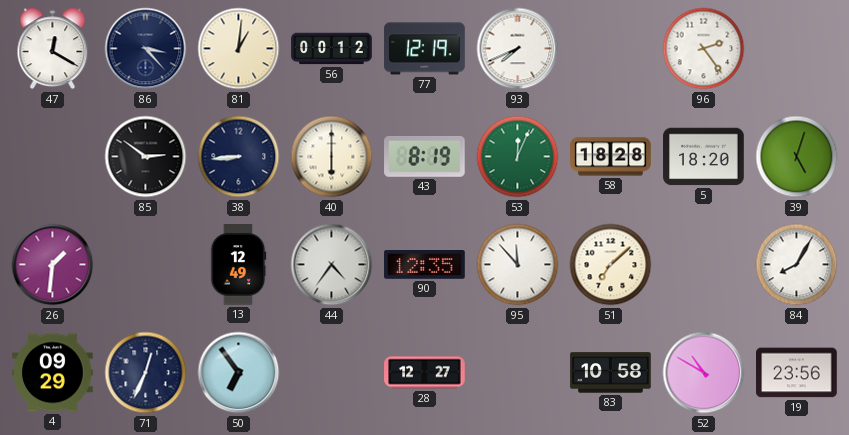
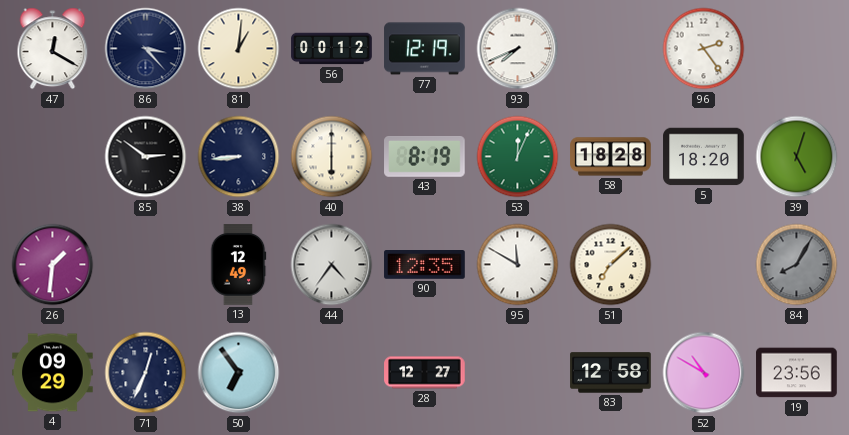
95: 11:53 -> 11:50
84 dial: white -> grey
83: 10:58 -> 12:58
